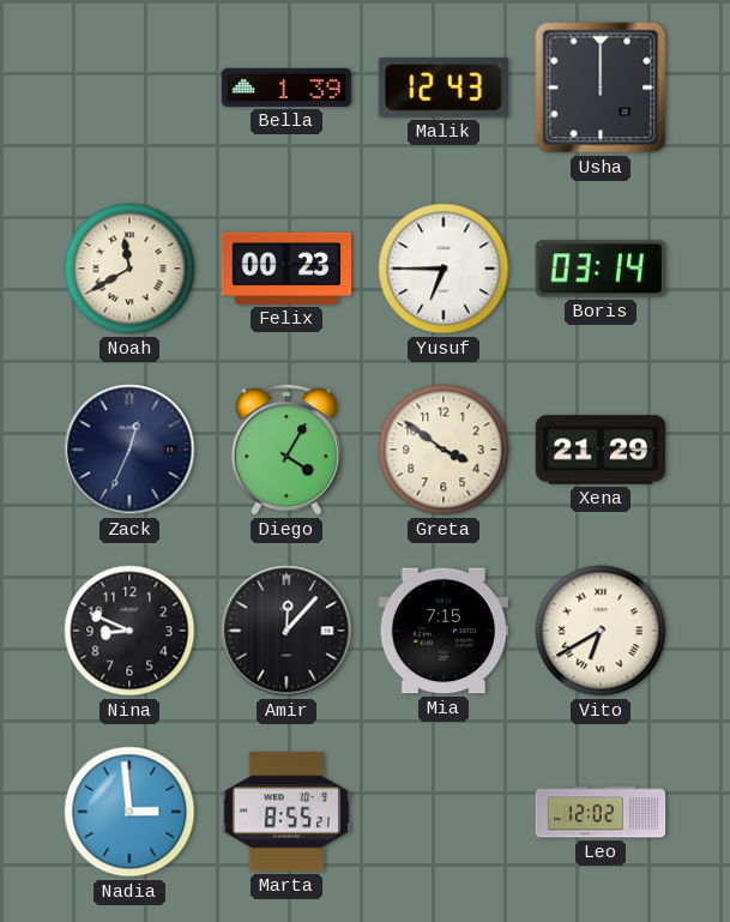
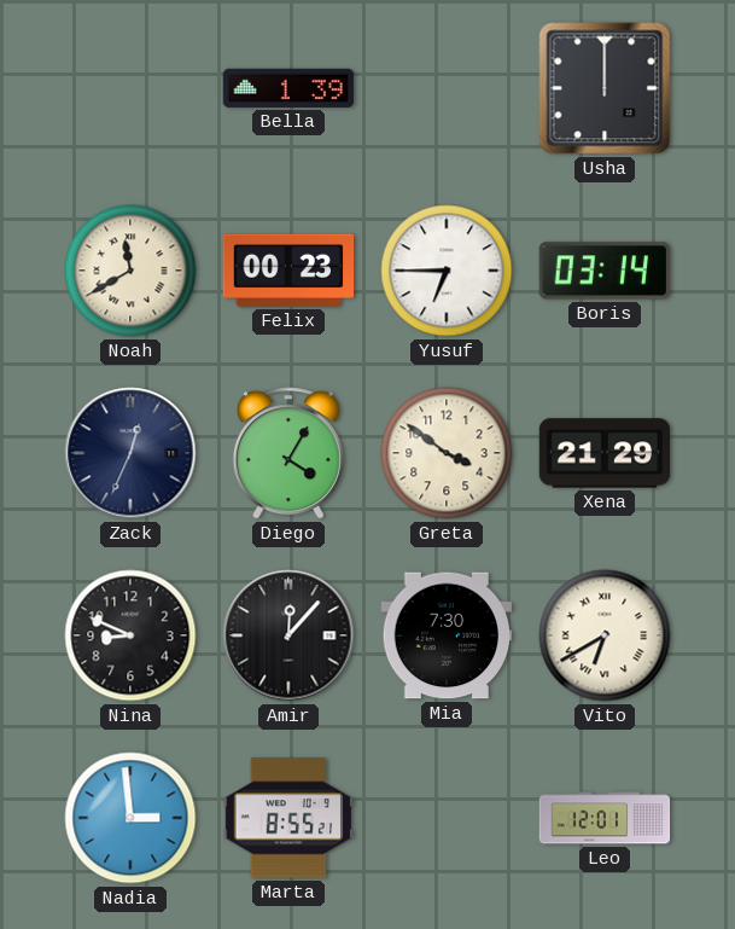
Malik: 12:43 -> none
Mia: 7:15 -> 7:30
Leo: 12:02 -> 12:01
